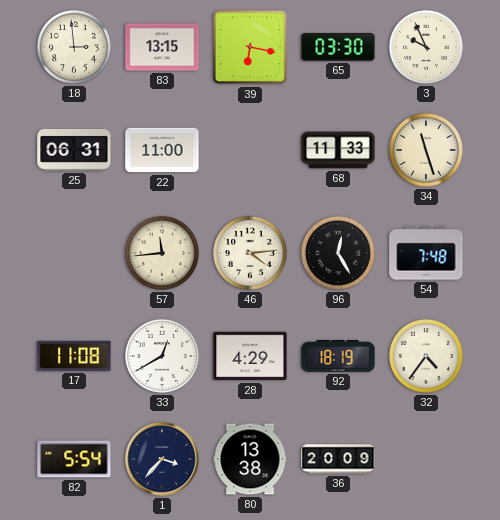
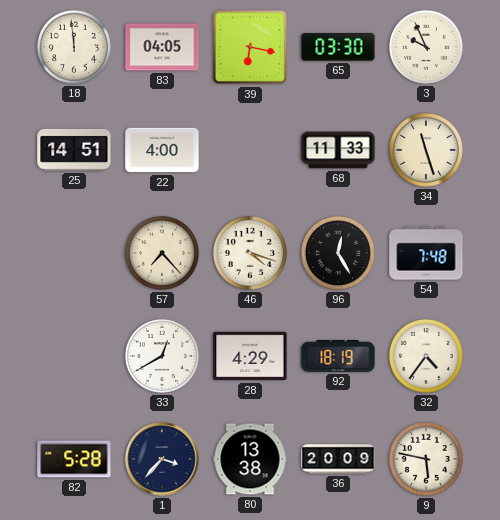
18: 2:59 -> 11:59
83: 13:15 -> 04:05
25: 06:31 -> 14:51
22: 11:00 -> 4:00
57: 11:44 -> 7:23
46: 4:14 -> 4:18
17: 11:08 -> none
82: 5:54 -> 5:28
9: none -> 5:47
